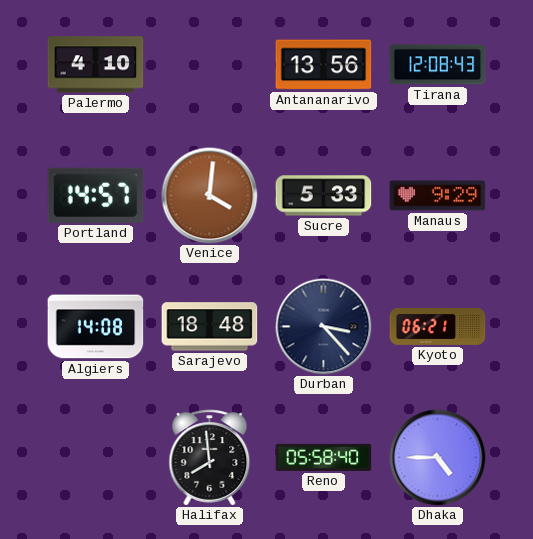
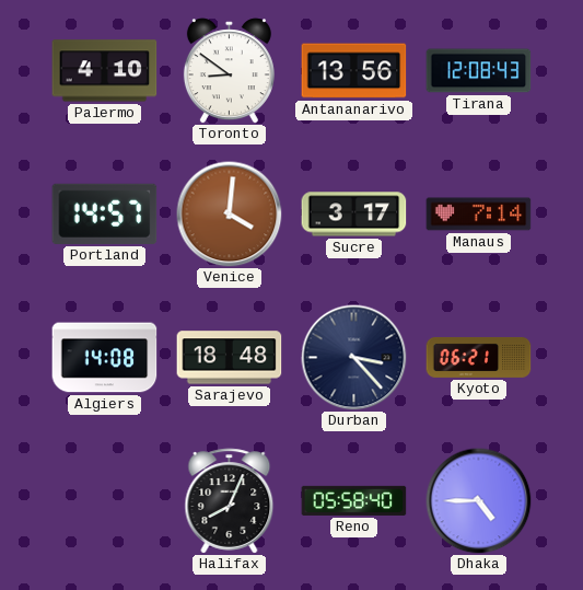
Toronto: none -> 8:51
Sucre: 5:33 -> 3:17
Manaus: 9:29 -> 7:14
Halifax: 7:59 -> 8:04
